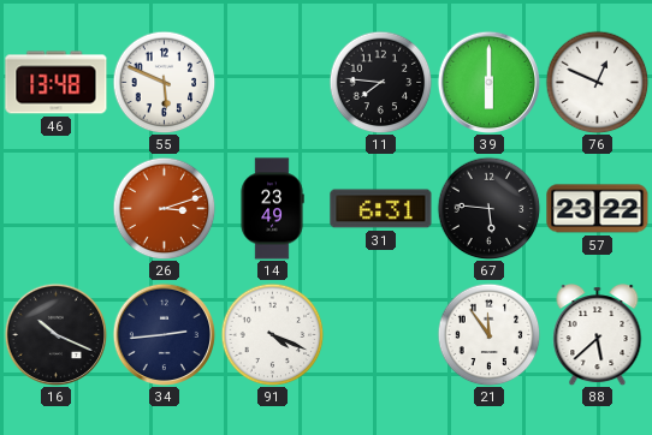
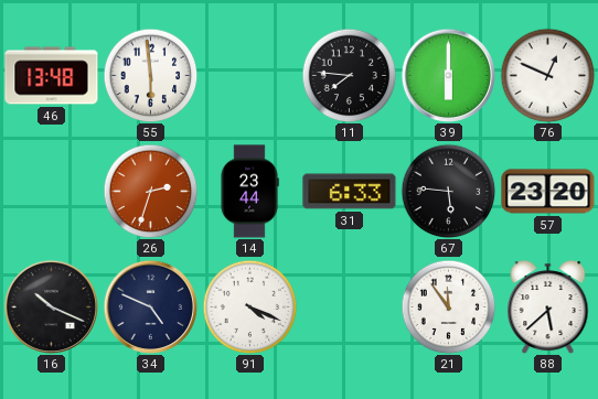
55: 5:49 -> 5:59
26: 3:12 -> 2:33
14: 23:49 -> 23:44
31: 6:31 -> 6:33
57: 23:22 -> 23:20
34: 2:44 -> 4:49
